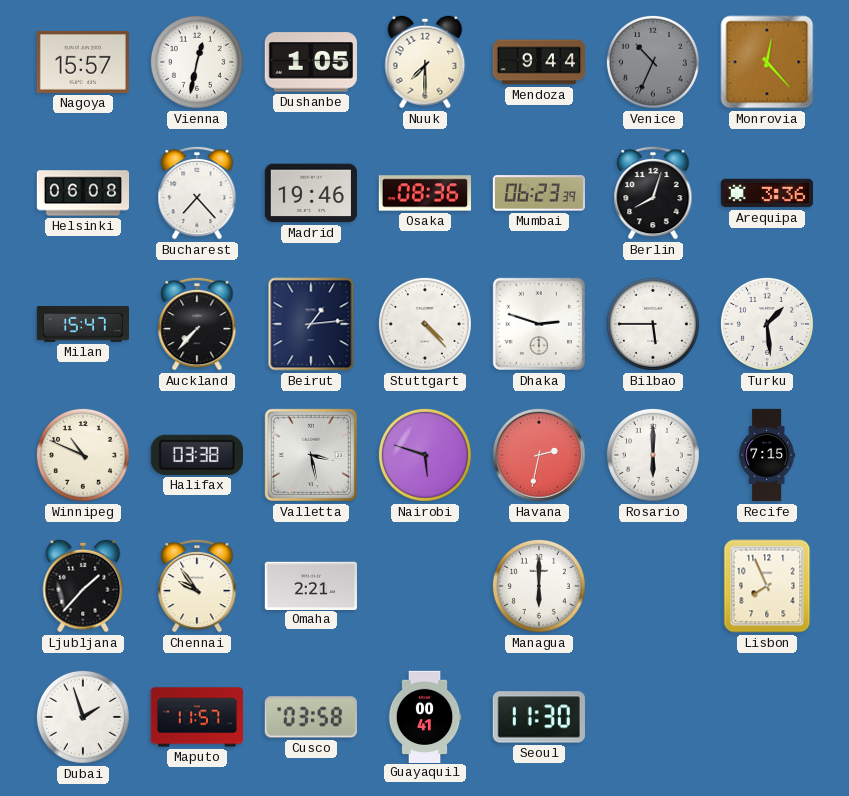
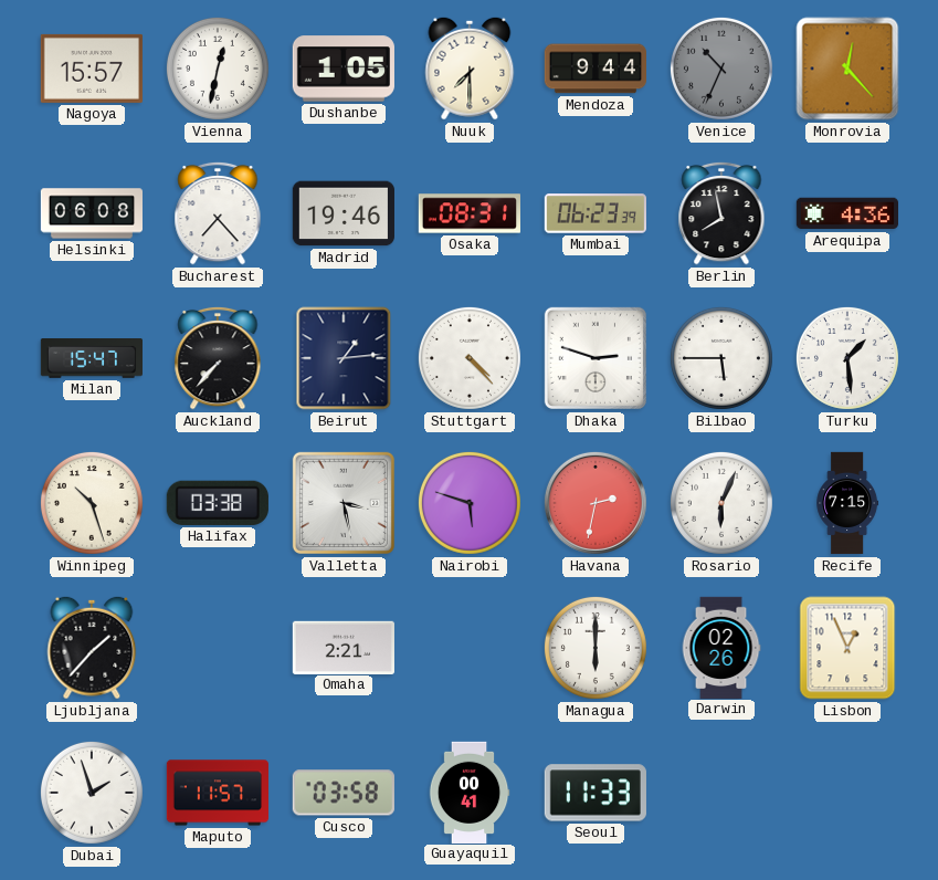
Osaka: 08:36 -> 08:31
Berlin: 8:03 -> 7:58
Arequipa: 3:36 -> 4:36
Winnipeg: 10:49 -> 10:27
Rosario: 6:00 -> 6:04
Chennai: 9:54 -> none
Darwin: none -> 02:26
Lisbon: 7:56 -> 12:56
Seoul: 11:30 -> 11:33
